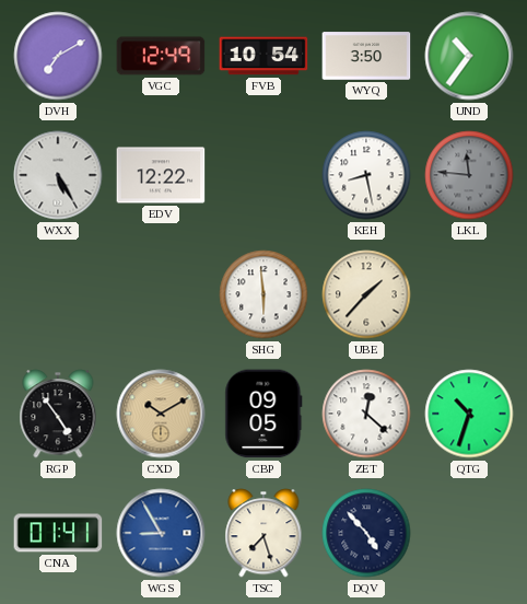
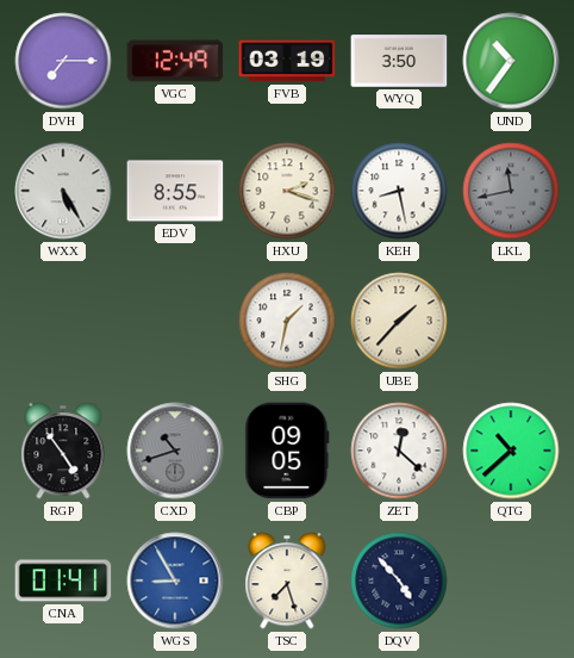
DVH: 7:10 -> 7:15
FVB: 10:54 -> 03:19
EDV: 12:22 -> 8:55
HXU: none -> 2:18
LKL: 11:46 -> 11:43
SHG: 5:59 -> 1:32
CXD: 10:10 -> 10:42
CXD dial: champagne -> grey
QTG: 10:33 -> 10:38
